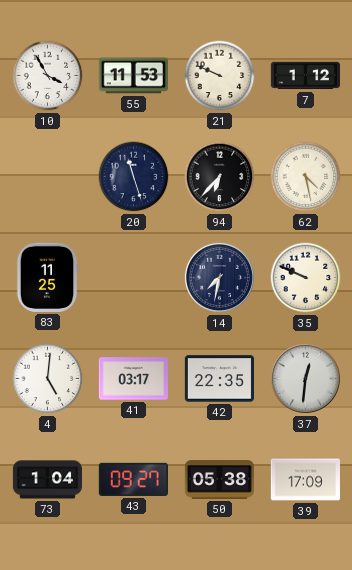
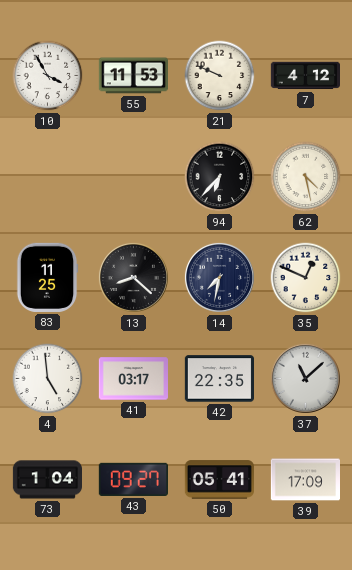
7: 1:12 -> 4:12
20: 11:27 -> none
13: none -> 8:22
35: 9:49 -> 12:49
4: 5:01 -> 4:59
37: 12:31 -> 11:08
50: 05:38 -> 05:41
